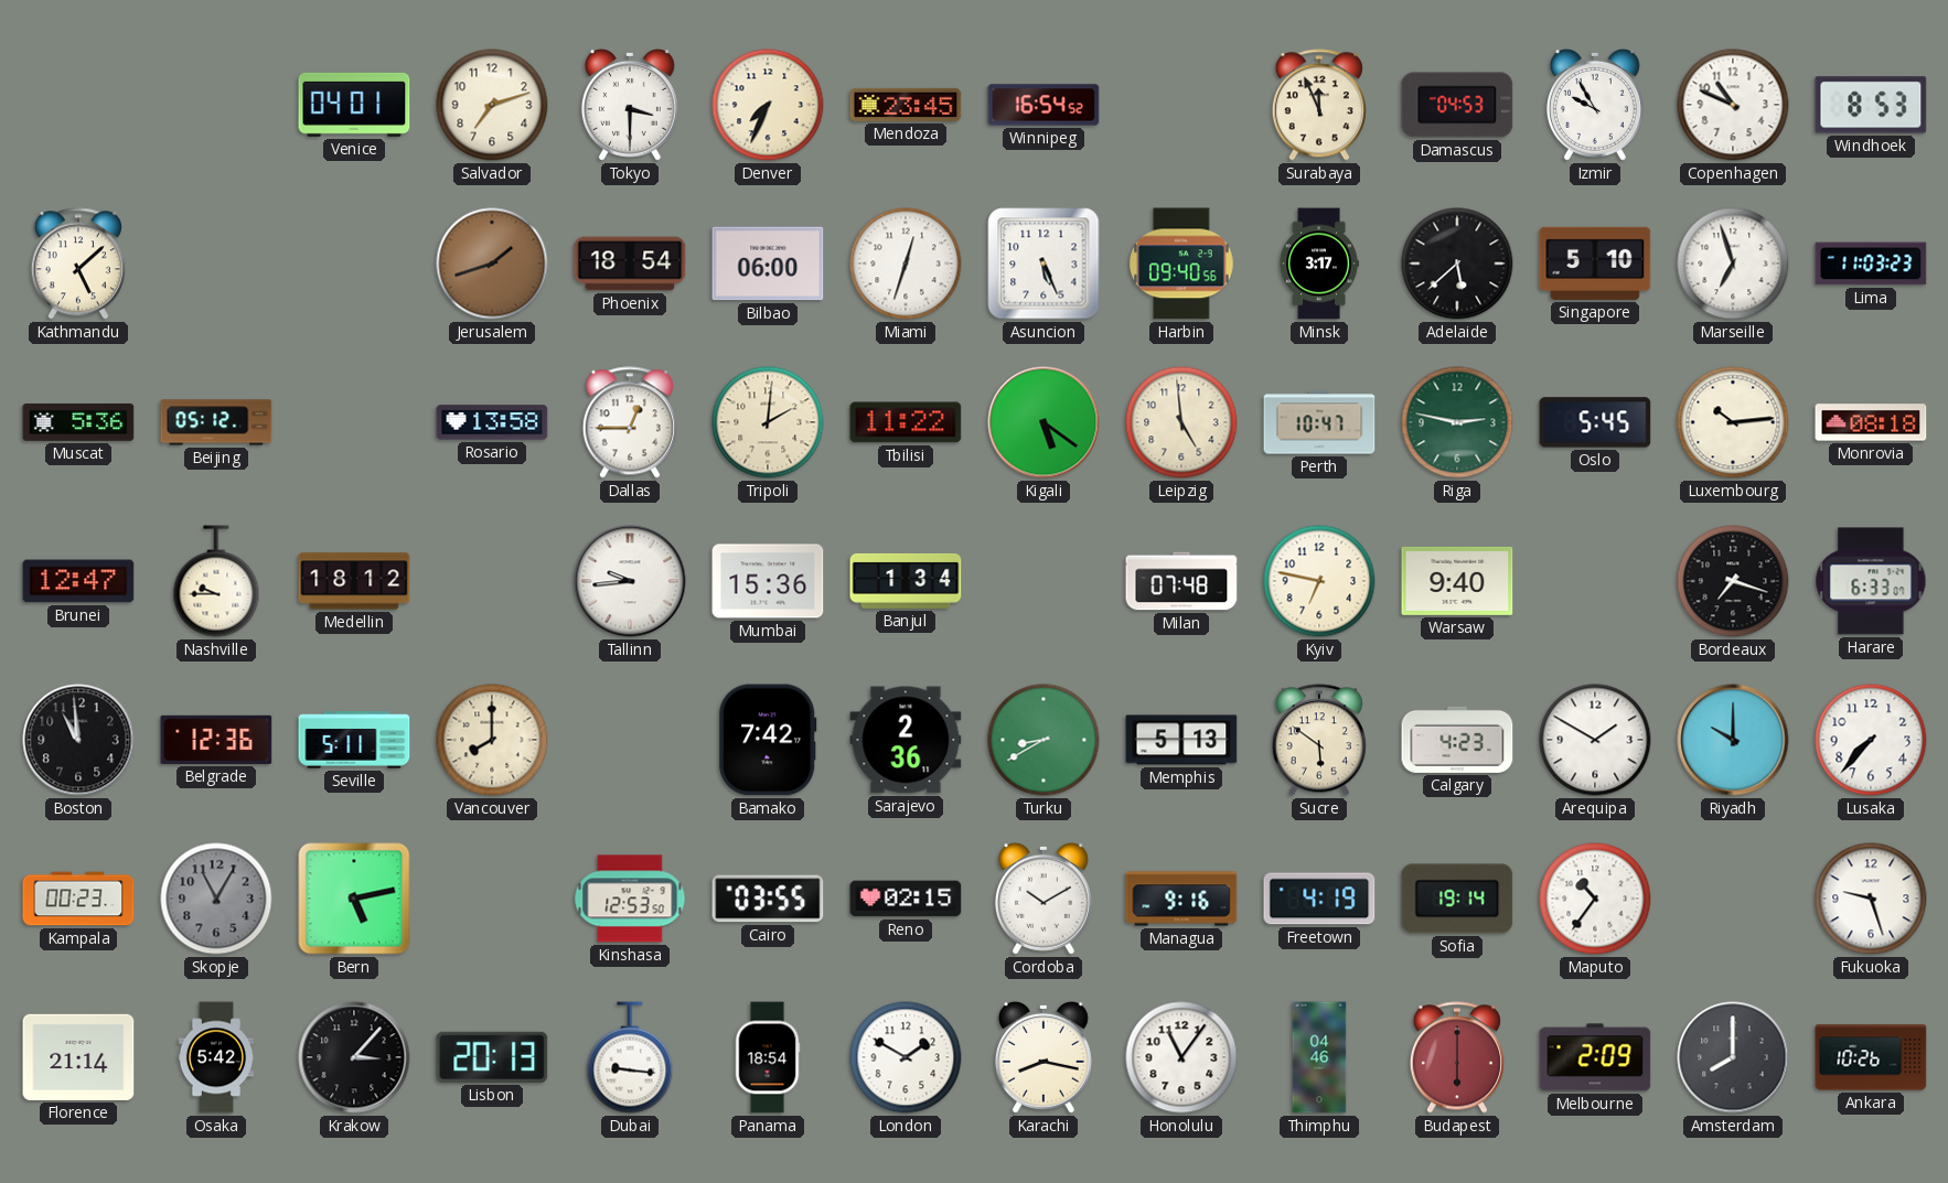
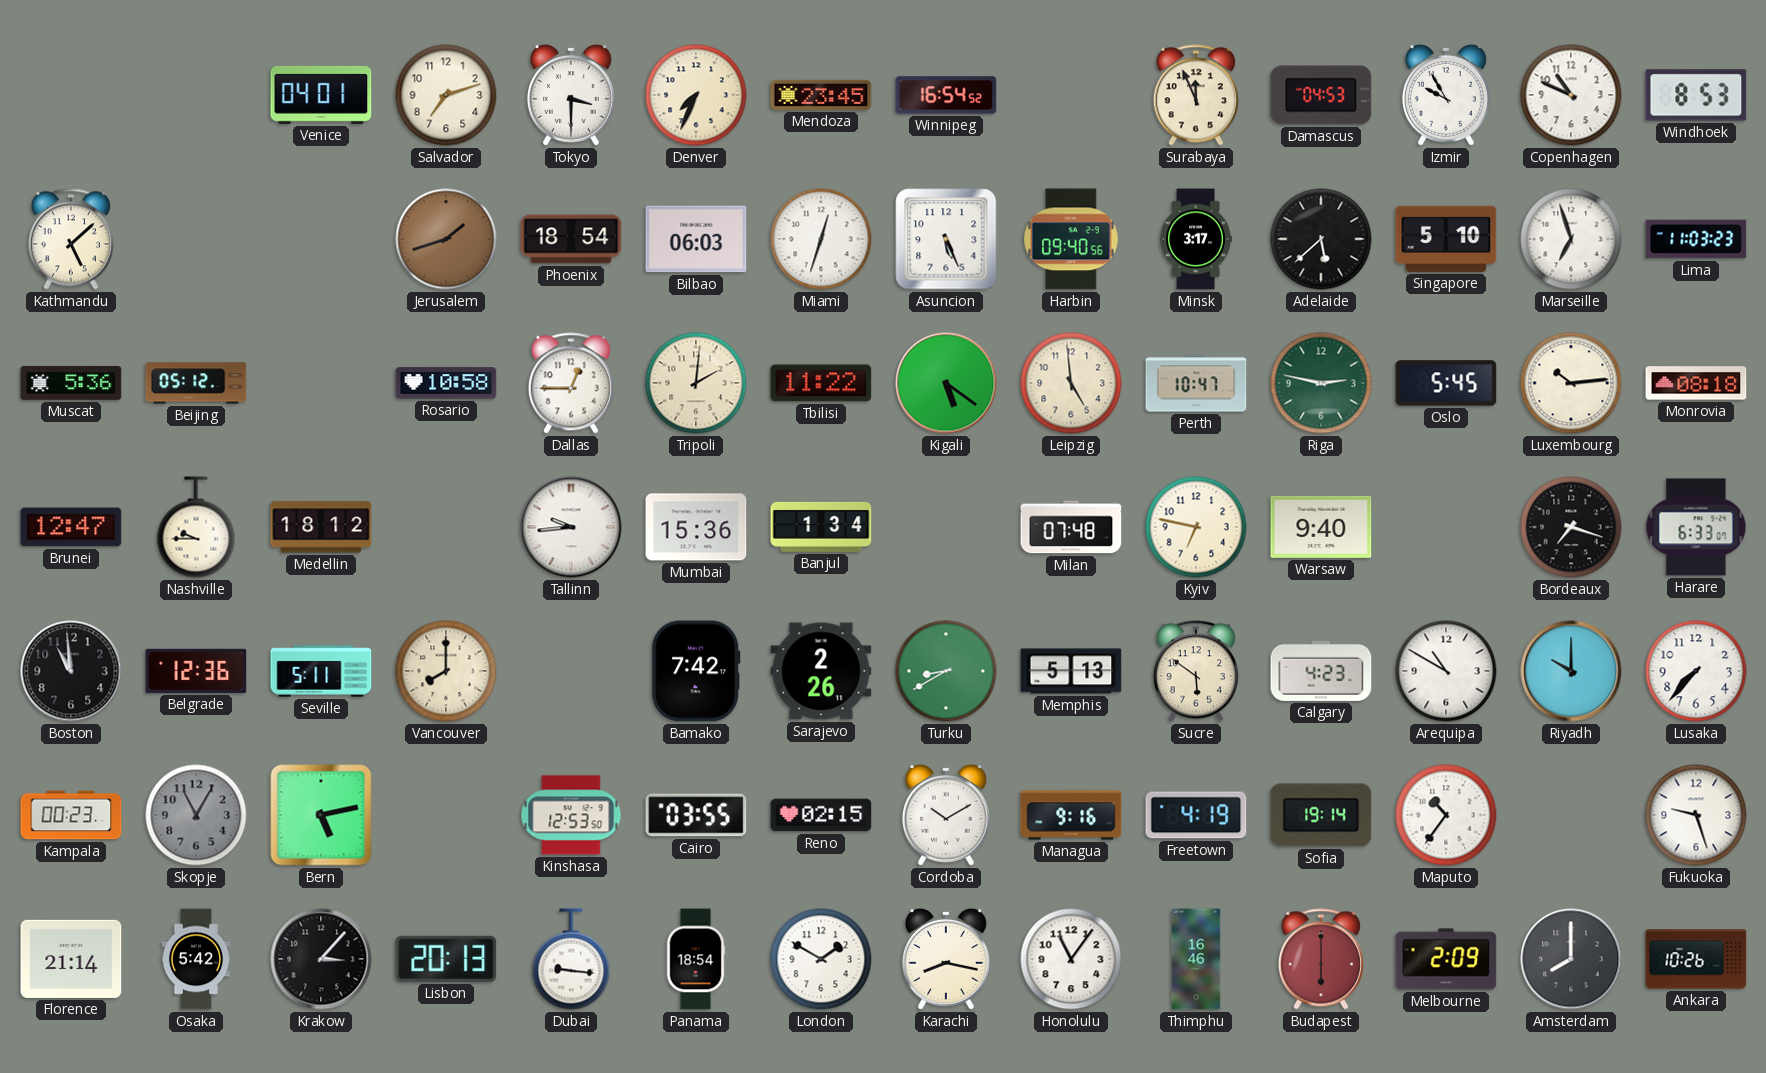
Bilbao: 06:00 -> 06:03
Rosario: 13:58 -> 10:58
Sarajevo: 2:36 -> 2:26
Arequipa: 1:50 -> 10:50
Thimphu: 04:46 -> 16:46
